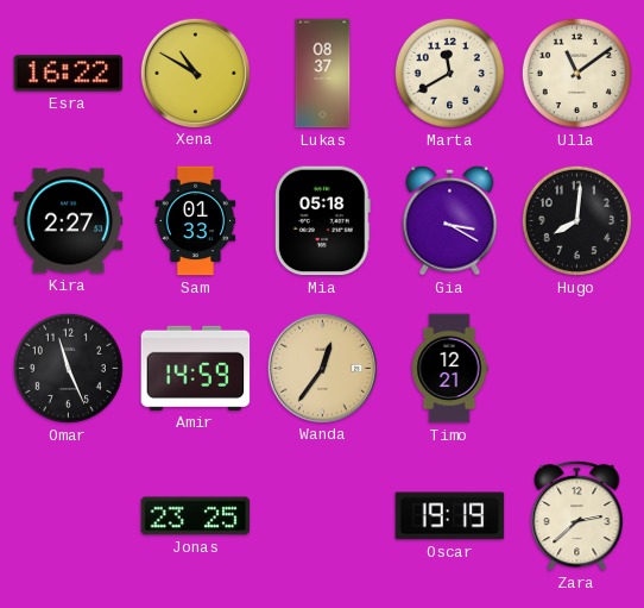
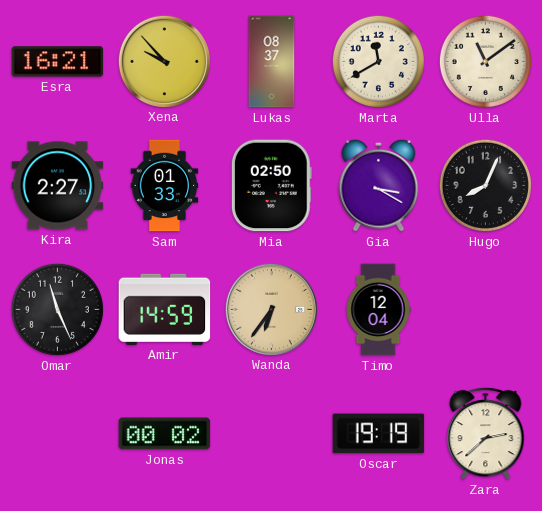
Esra: 16:22 -> 16:21
Xena: 10:50 -> 9:53
Mia: 05:18 -> 02:50
Hugo: 8:01 -> 8:04
Wanda: 12:36 -> 6:36
Timo: 12:21 -> 12:04
Jonas: 23:25 -> 00:02
